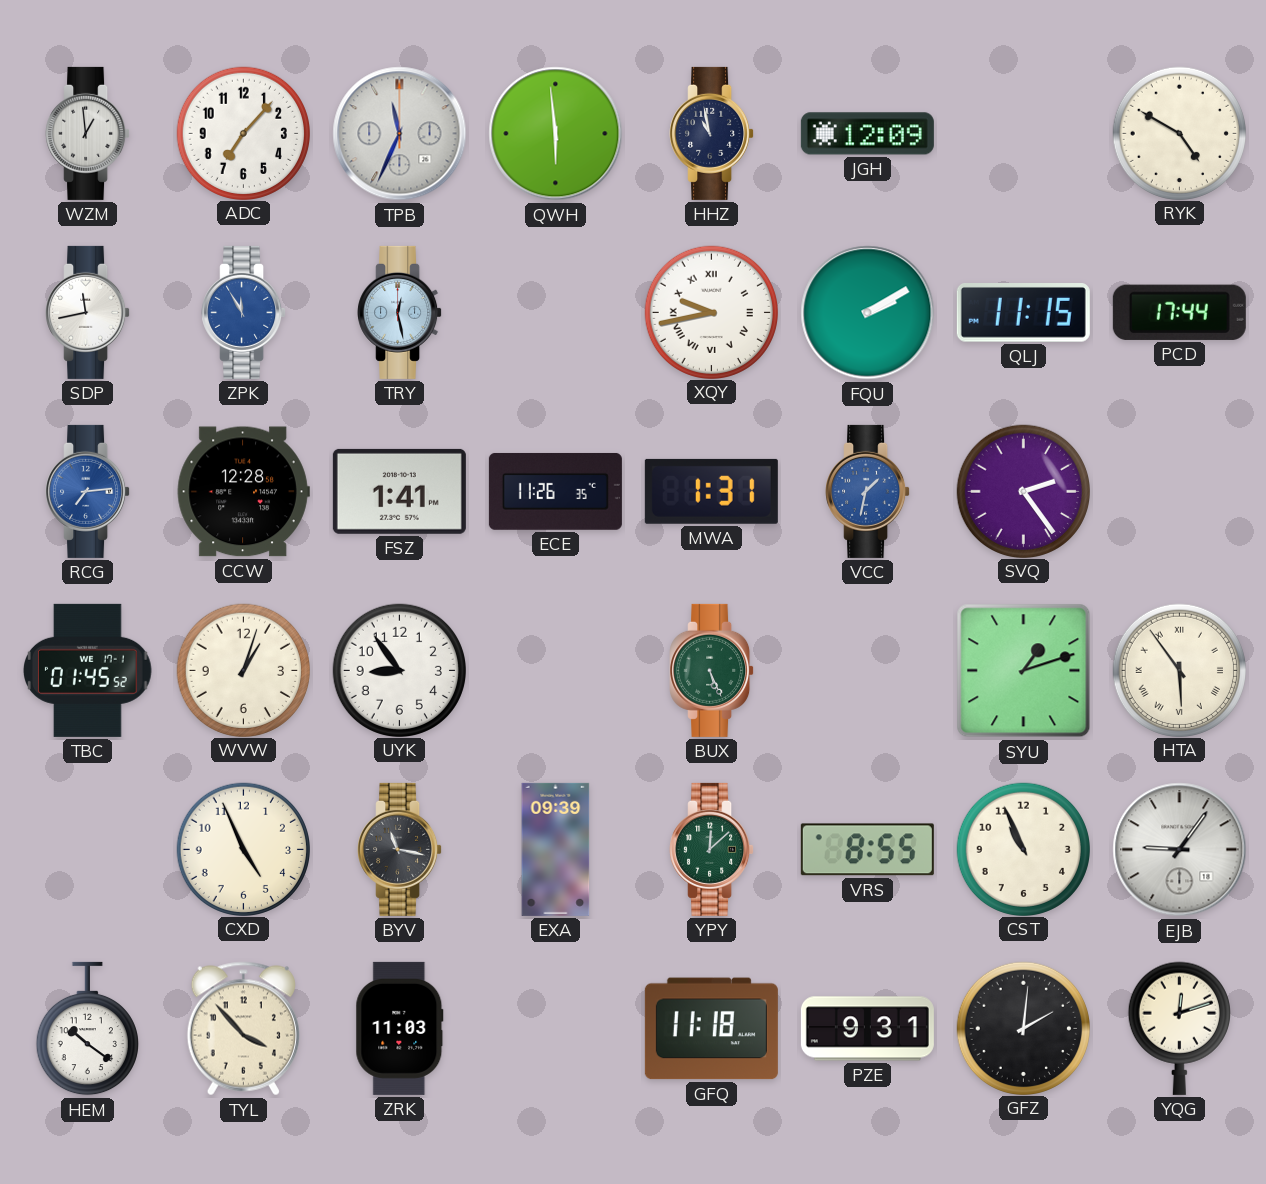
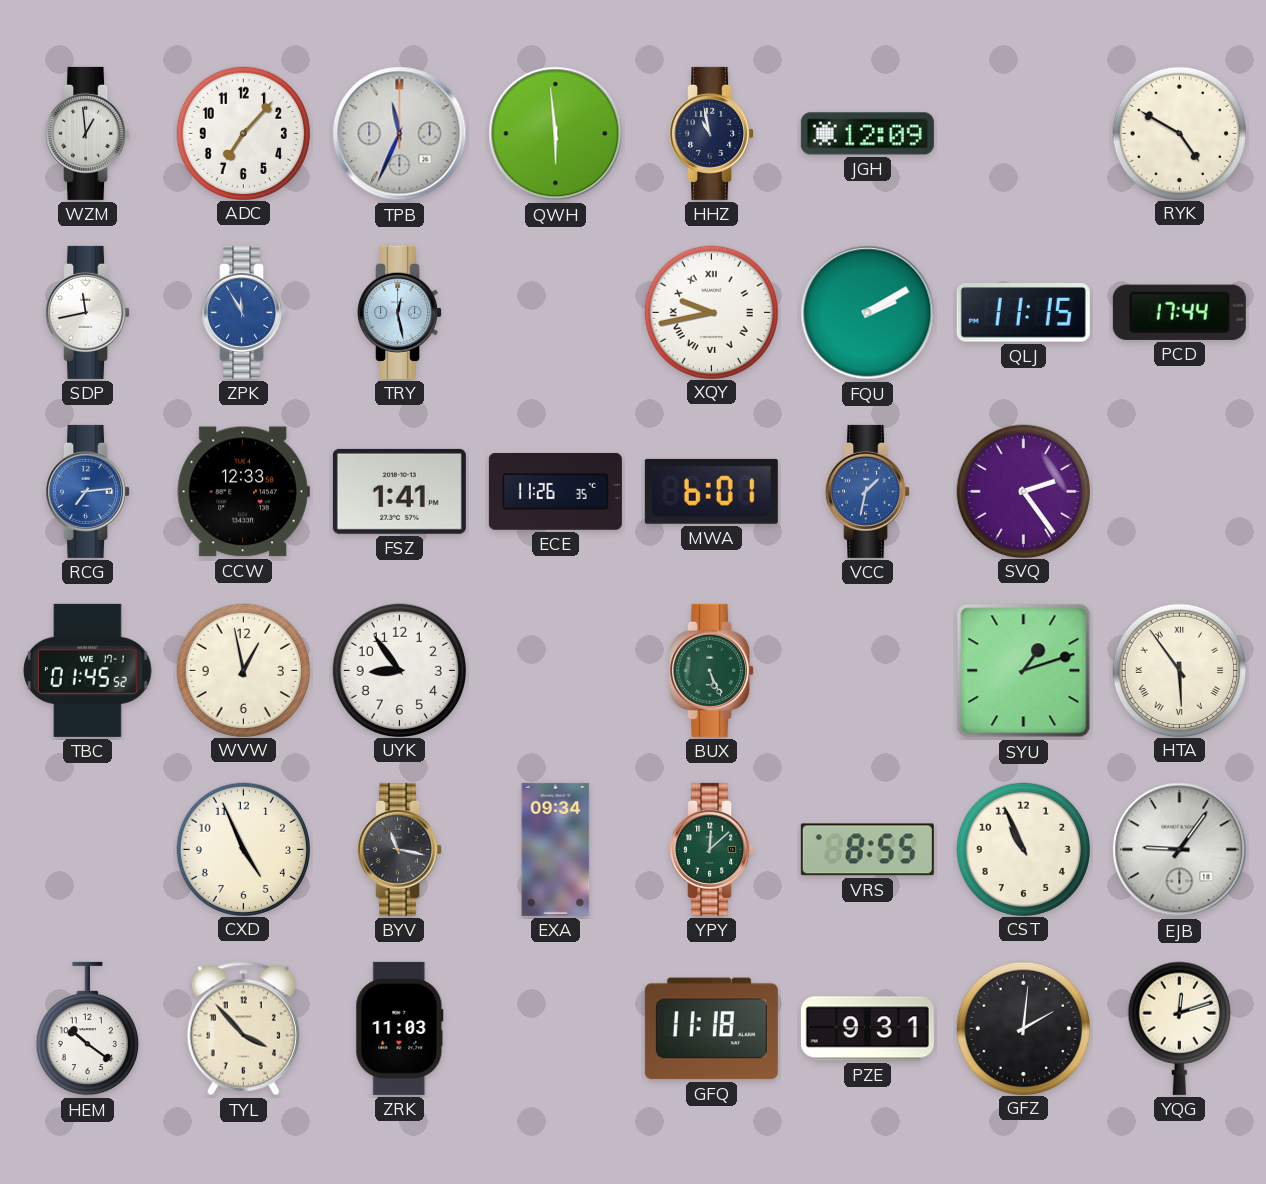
CCW: 12:28 -> 12:33
MWA: 1:31 -> 6:01
WVW: 1:03 -> 12:58
EXA: 09:39 -> 09:34
